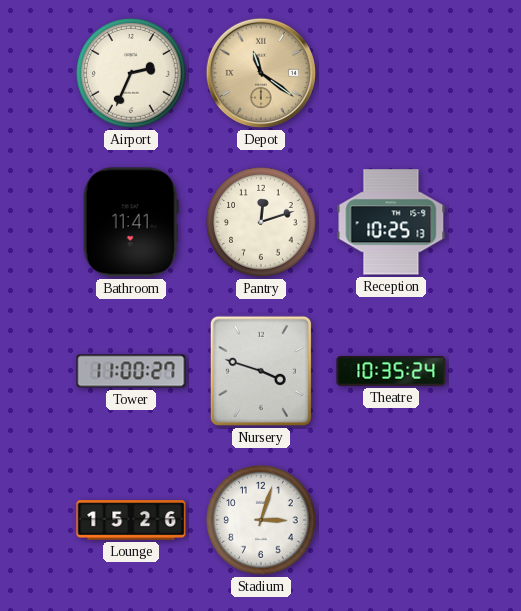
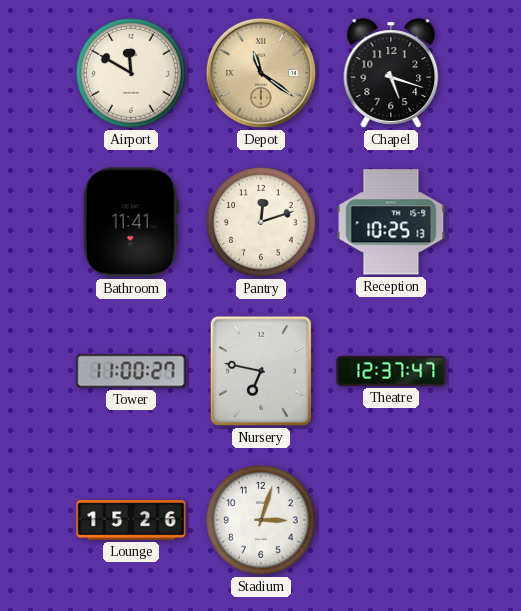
Airport: 2:34 -> 11:50
Chapel: none -> 5:18
Nursery: 3:48 -> 6:47
Theatre: 10:35 -> 12:37
